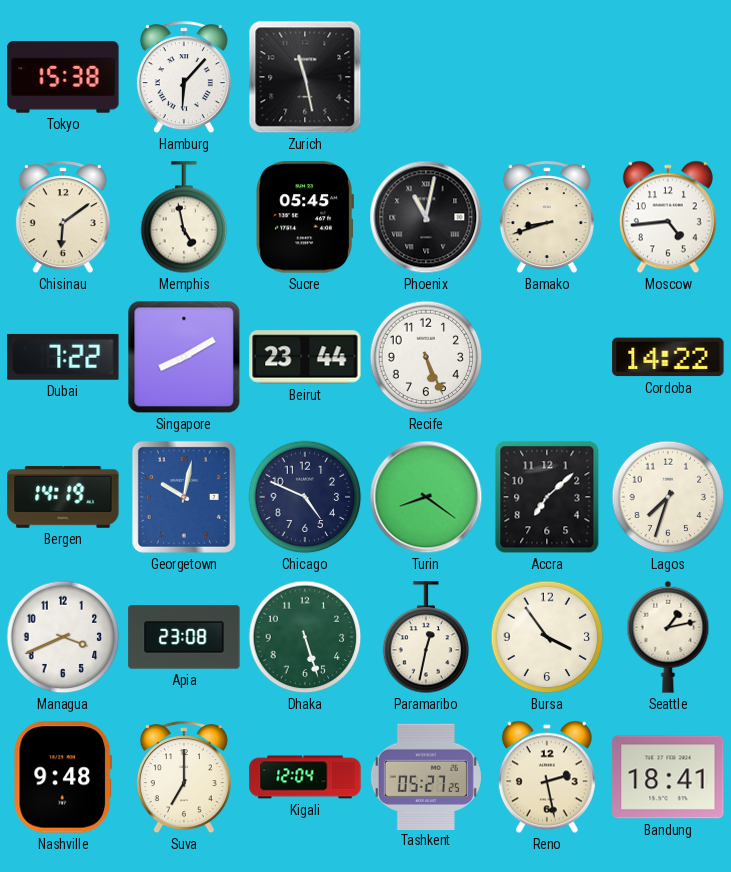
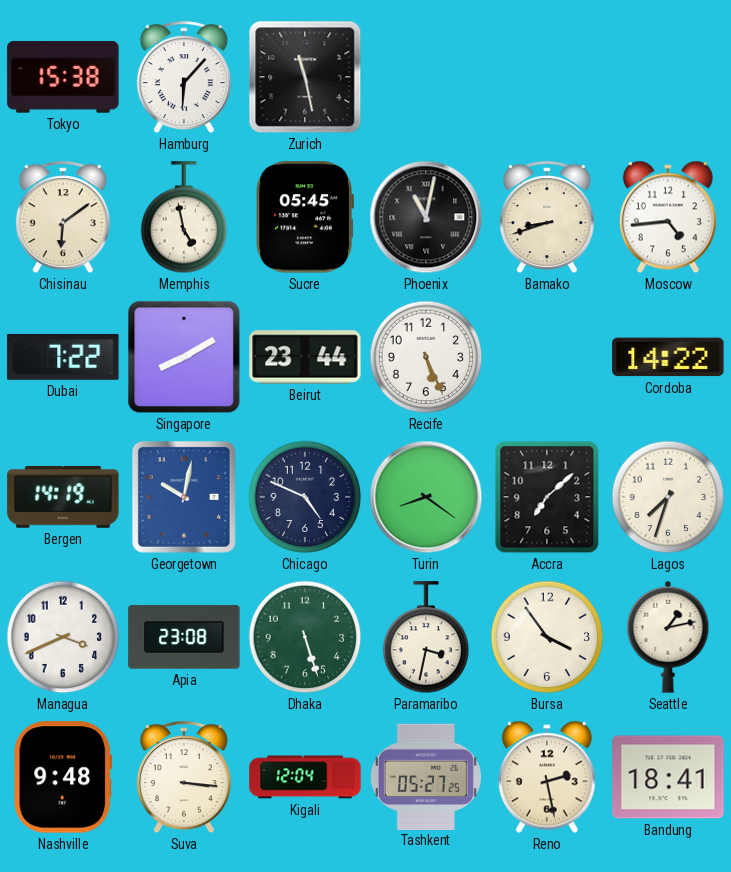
Paramaribo: 12:32 -> 3:32
Suva: 7:00 -> 3:16
